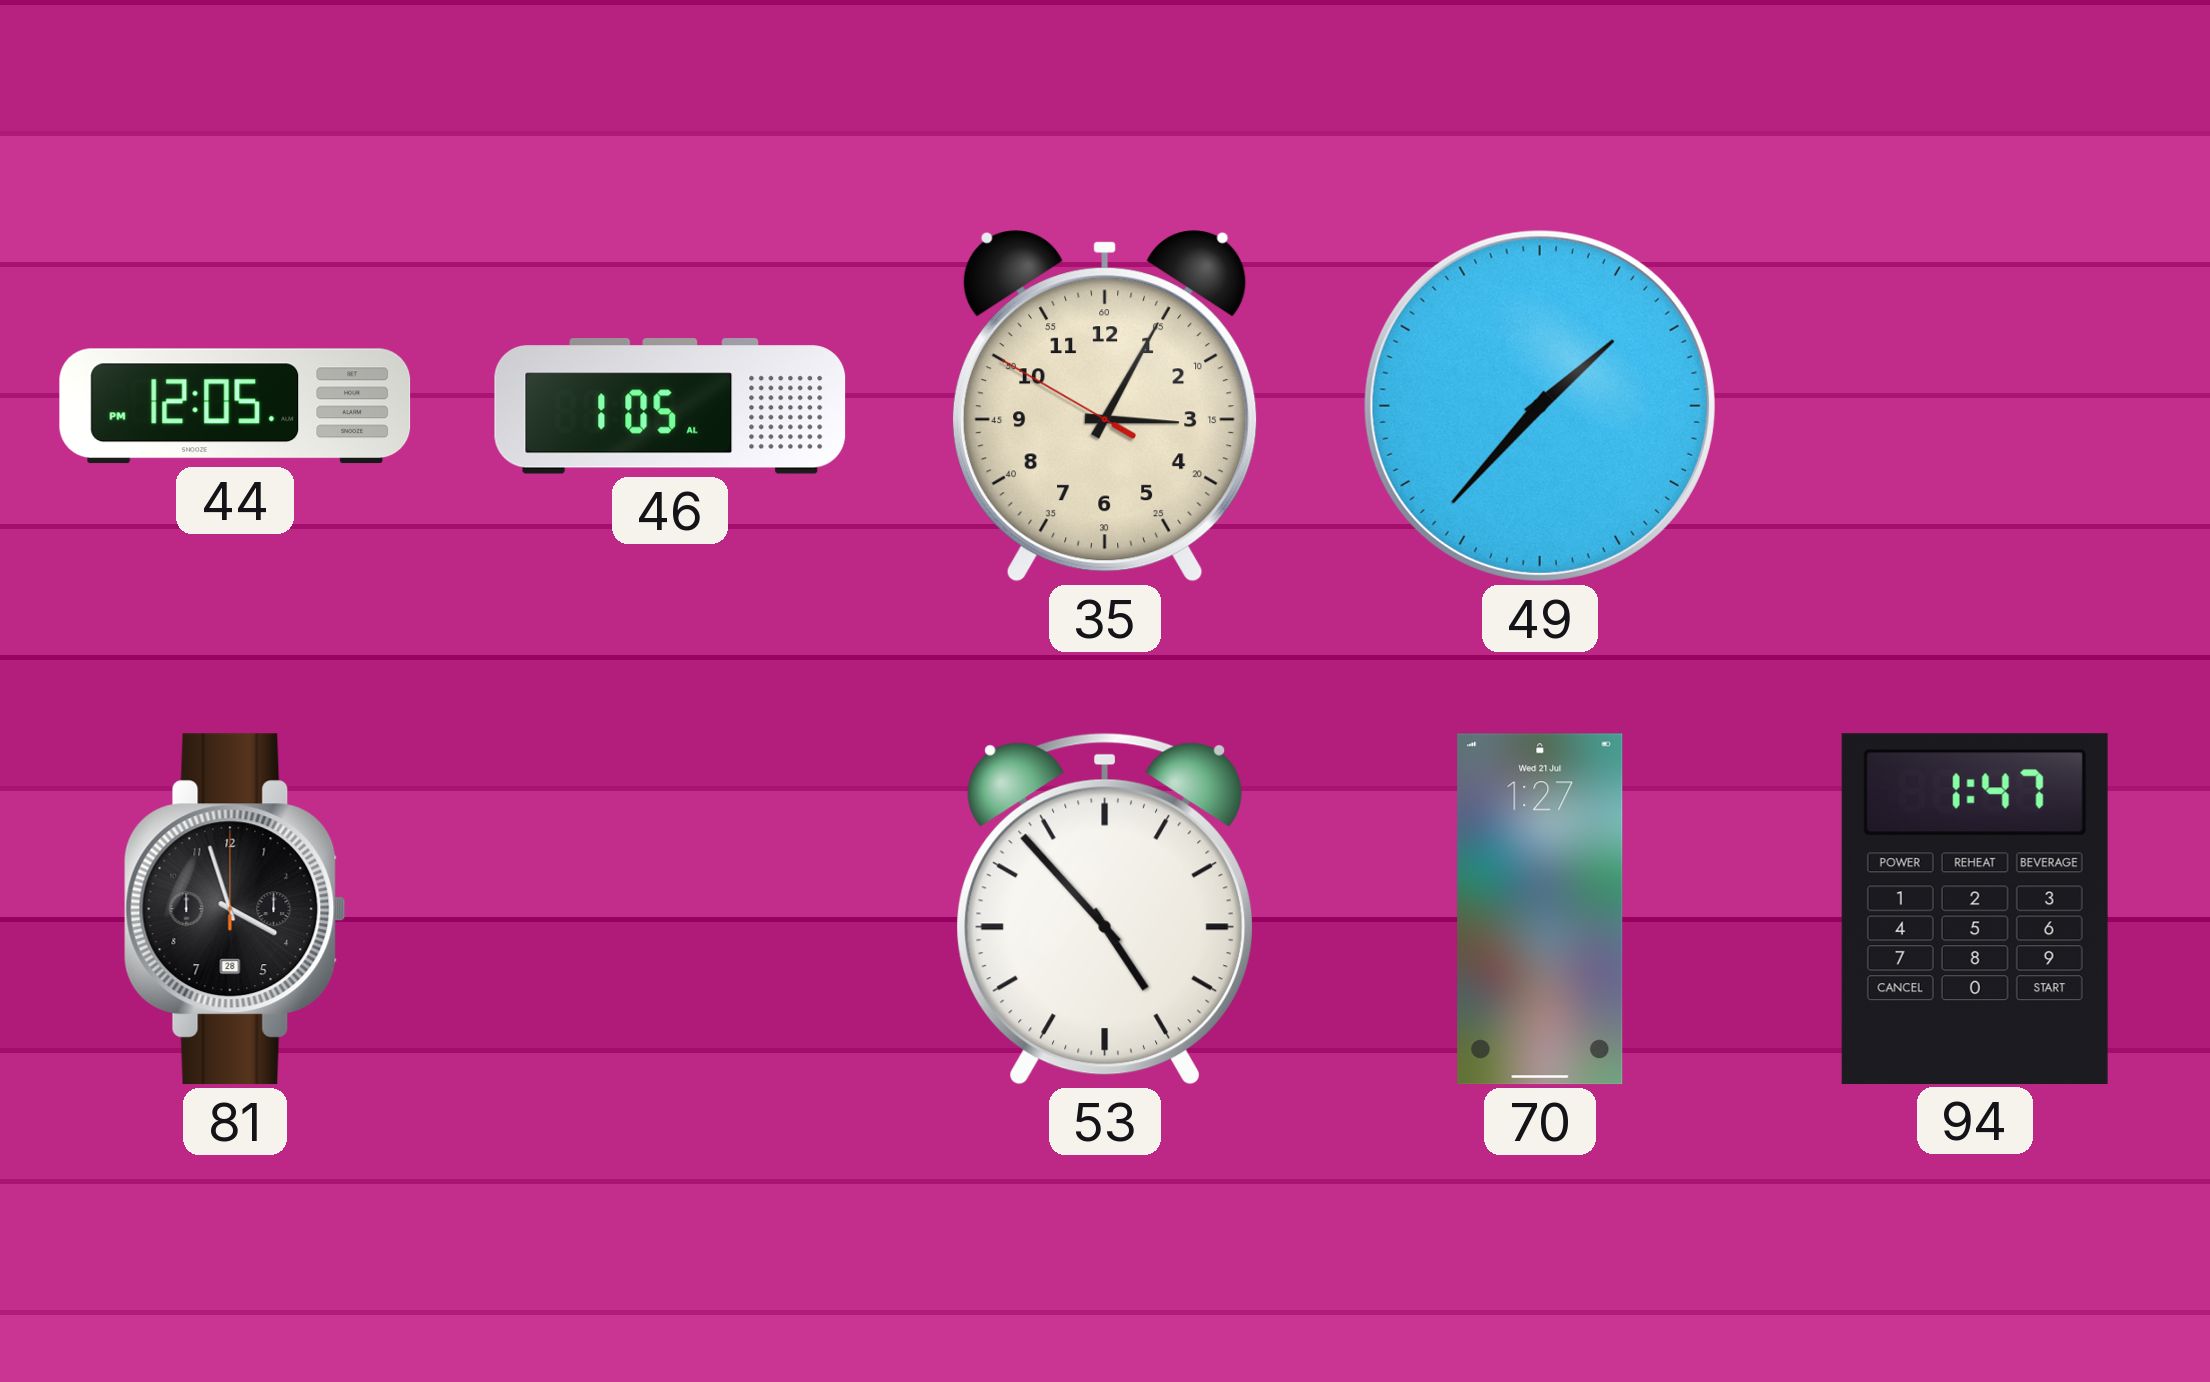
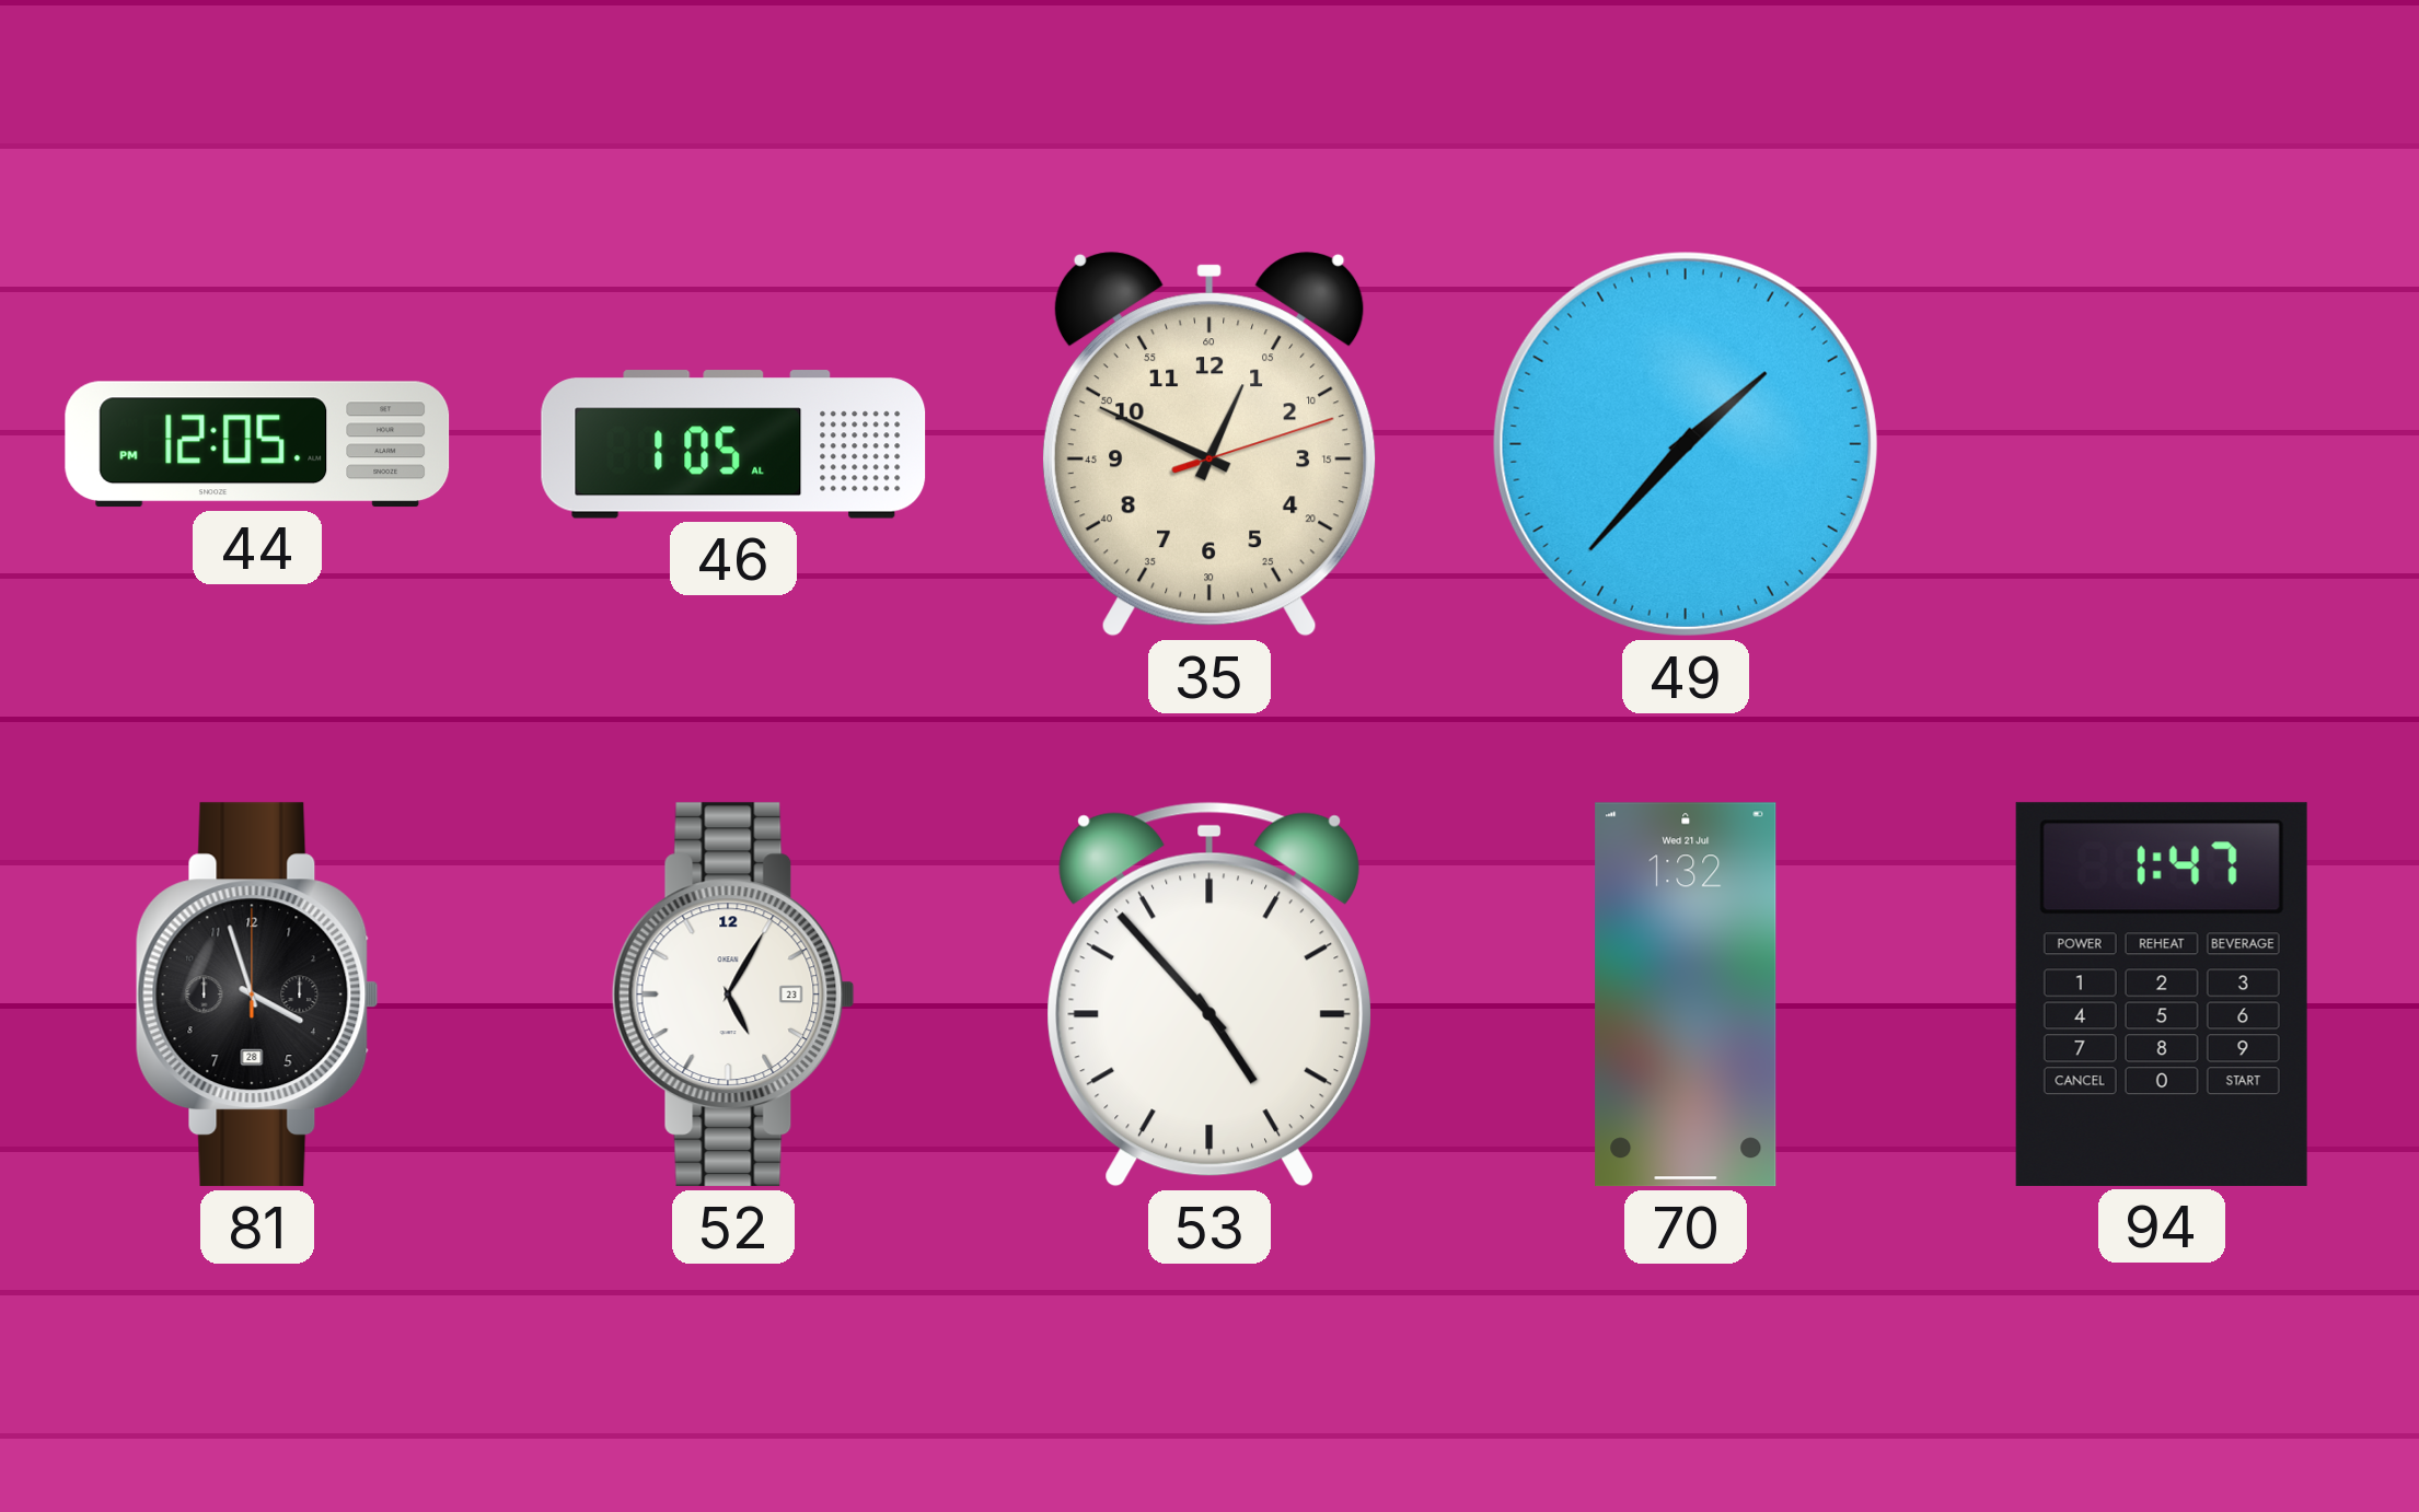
35: 3:04 -> 12:49
52: none -> 5:05
70: 1:27 -> 1:32
